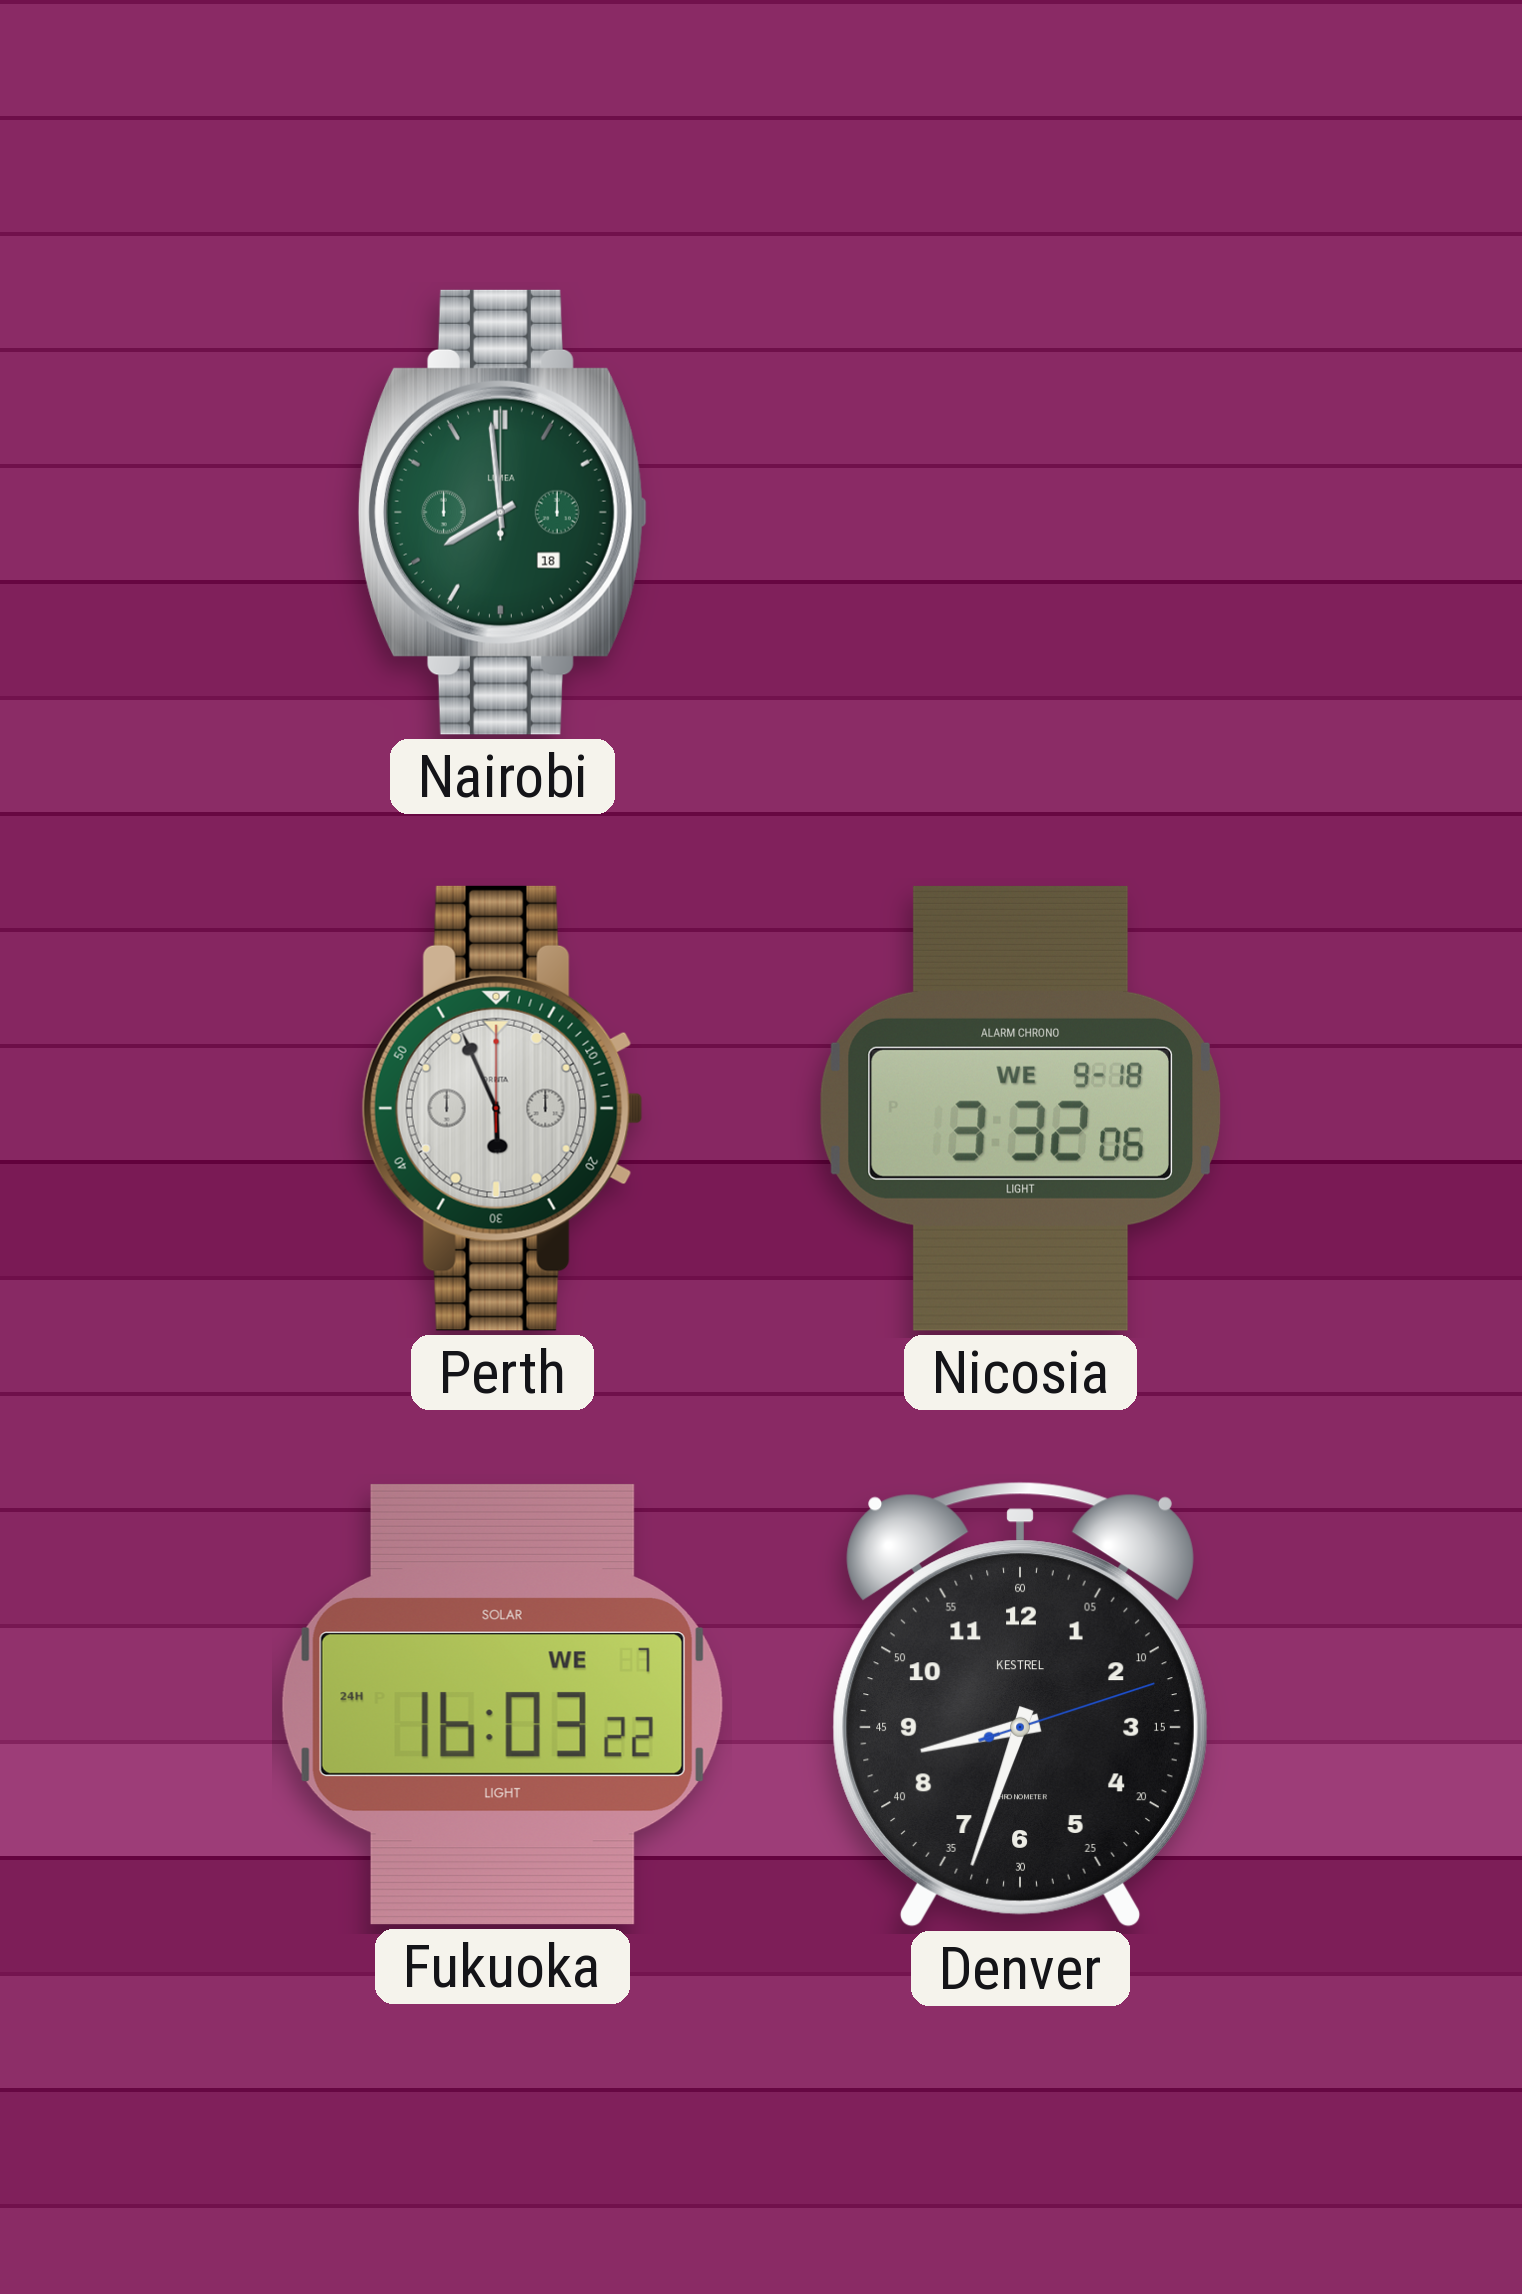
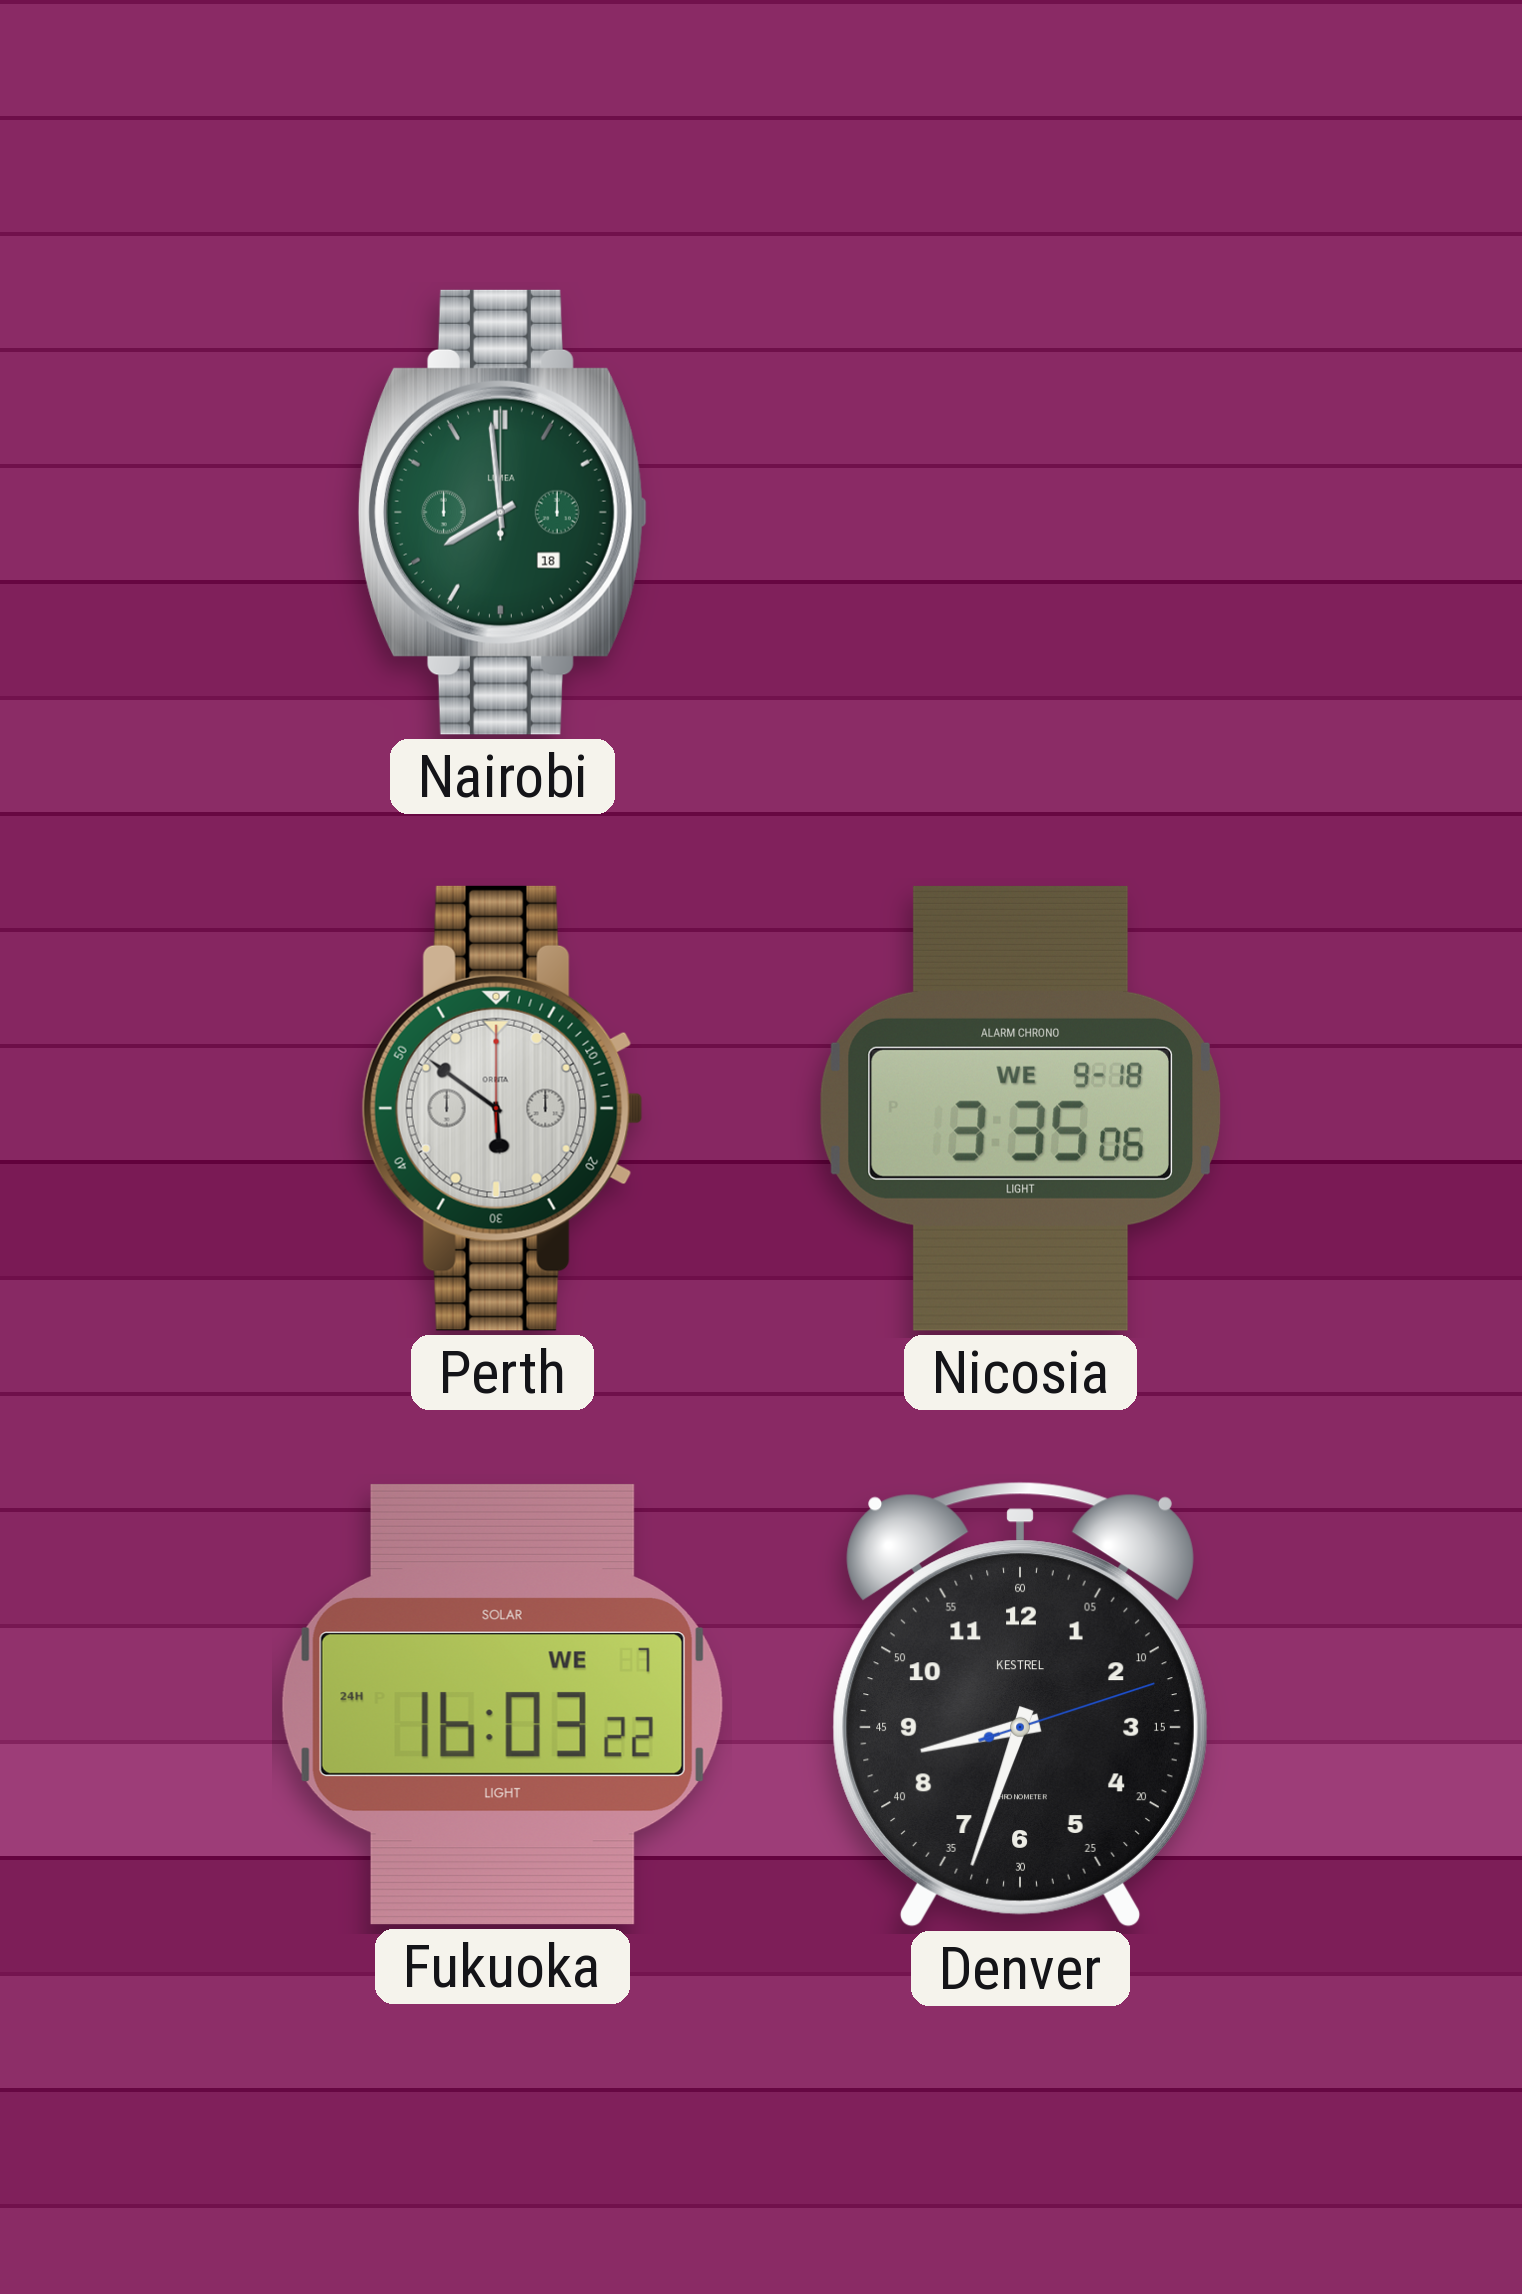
Perth: 5:56 -> 5:51
Nicosia: 3:32 -> 3:35
